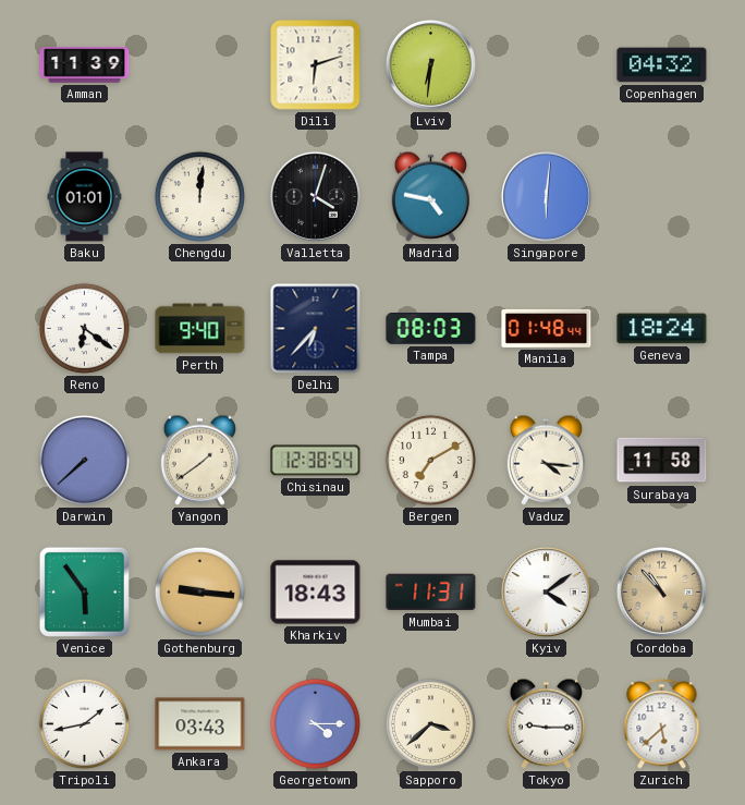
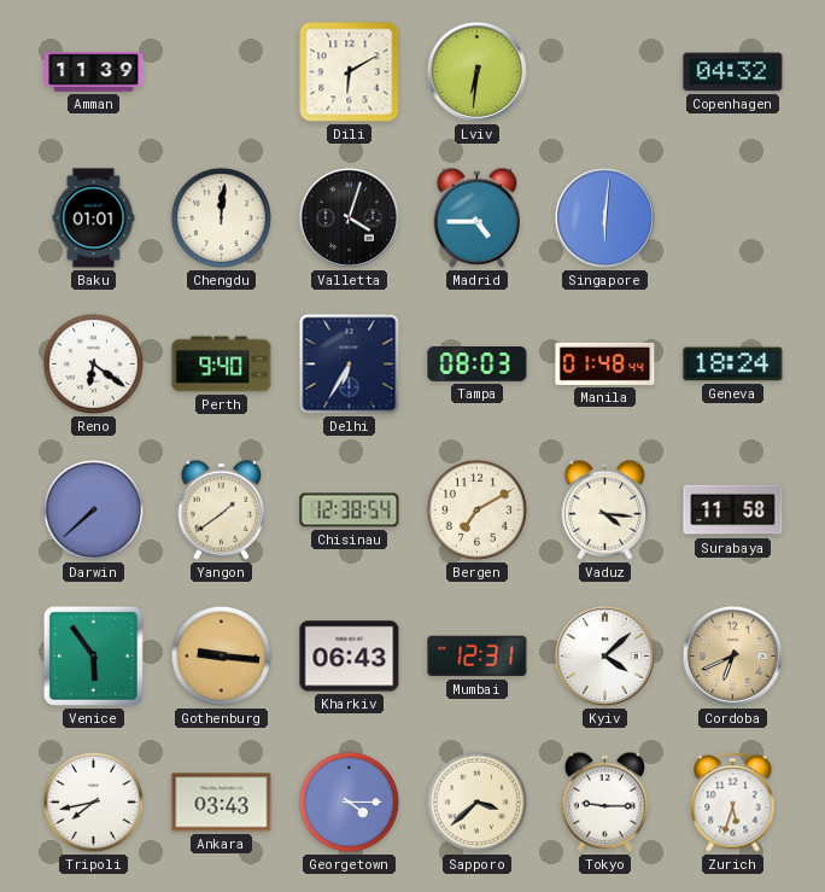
Dili: 6:12 -> 6:10
Madrid: 4:47 -> 4:45
Delhi: 6:37 -> 6:35
Kharkiv: 18:43 -> 06:43
Mumbai: 11:31 -> 12:31
Kyiv: 4:09 -> 4:08
Cordoba: 10:53 -> 6:41
Tripoli: 1:43 -> 7:43
Zurich: 5:38 -> 5:33
